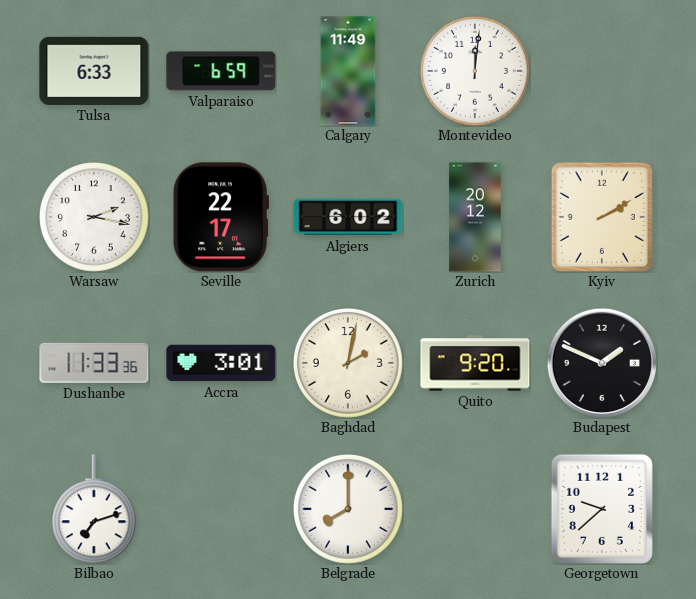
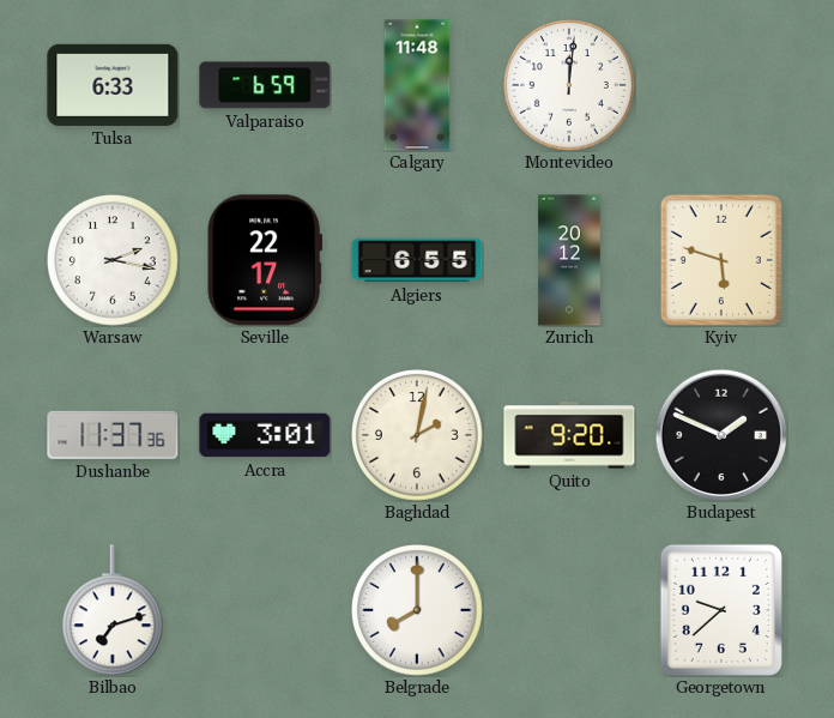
Calgary: 11:49 -> 11:48
Algiers: 6:02 -> 6:55
Kyiv: 2:10 -> 5:48
Dushanbe: 11:33 -> 11:37
